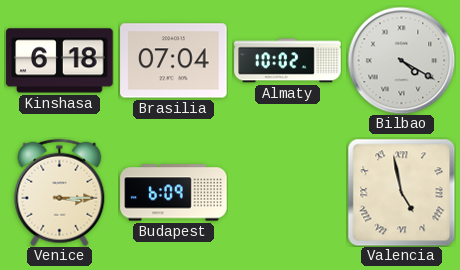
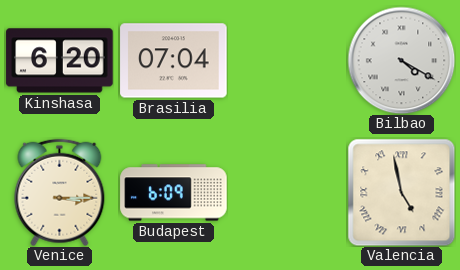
Kinshasa: 6:18 -> 6:20
Almaty: 10:02 -> none
